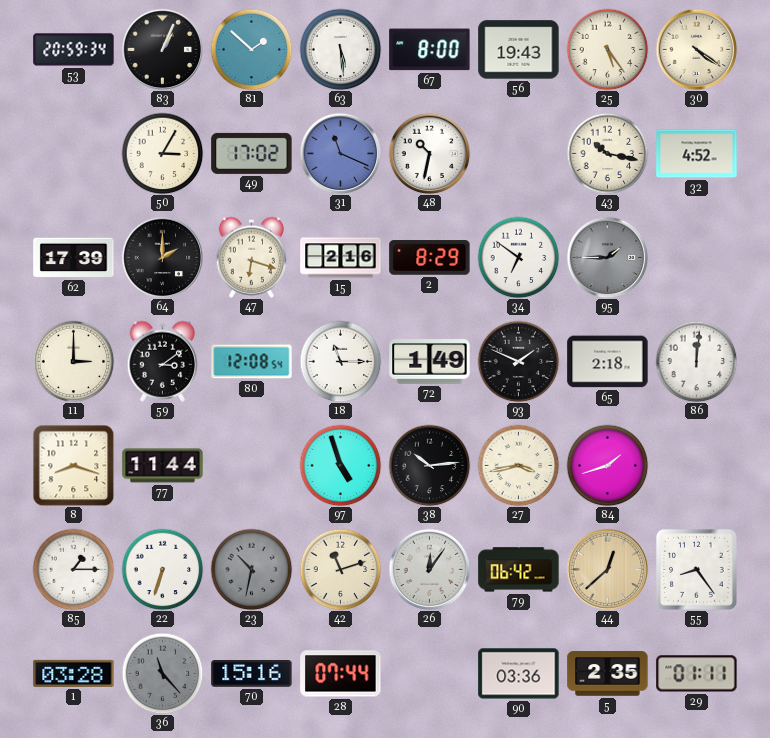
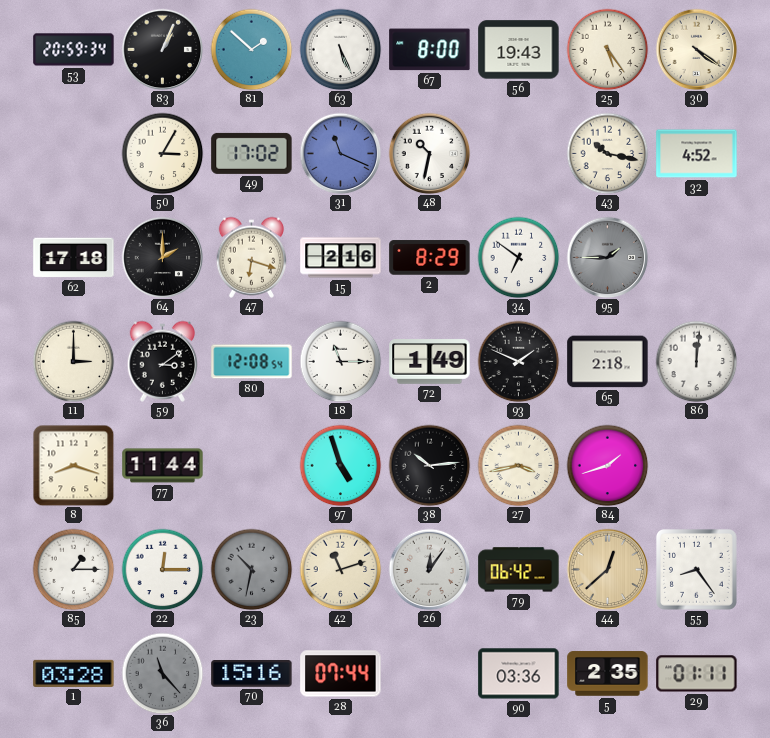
63: 5:29 -> 5:26
62: 17:39 -> 17:18
22: 6:33 -> 12:15
